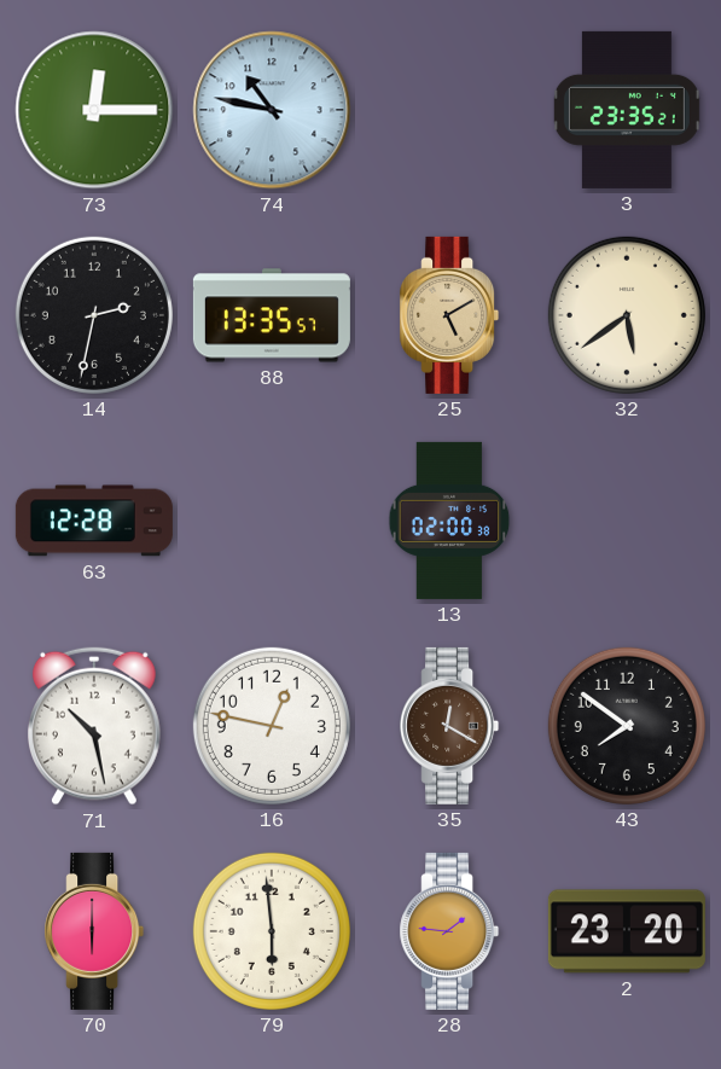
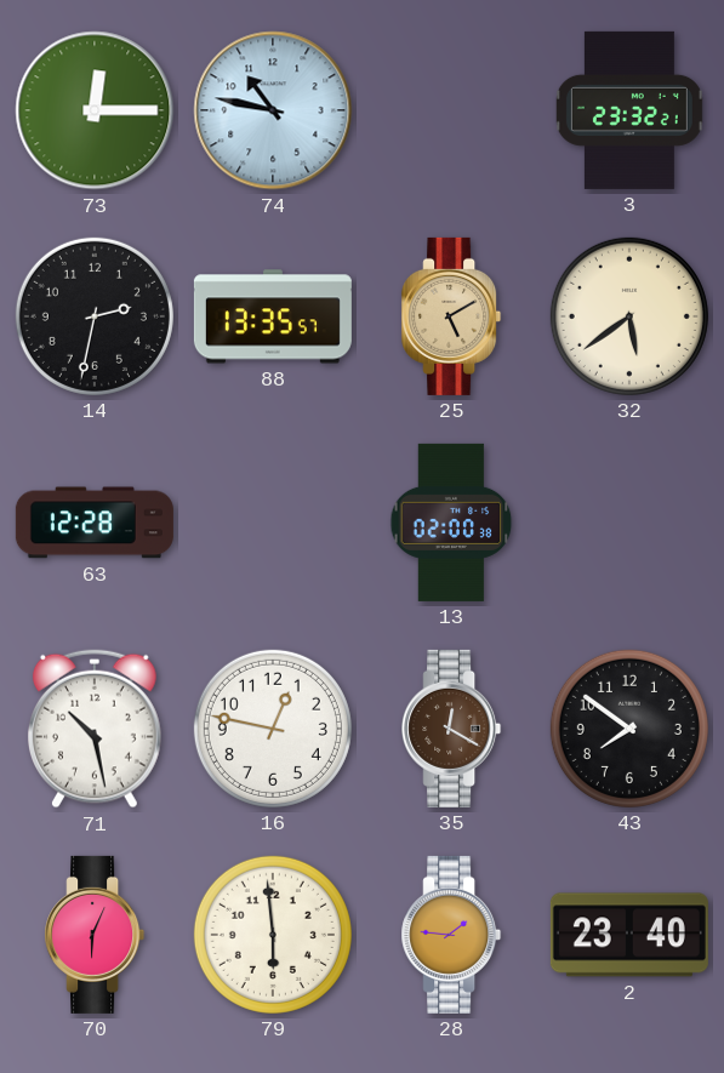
3: 23:35 -> 23:32
70: 6:00 -> 6:04
2: 23:20 -> 23:40
